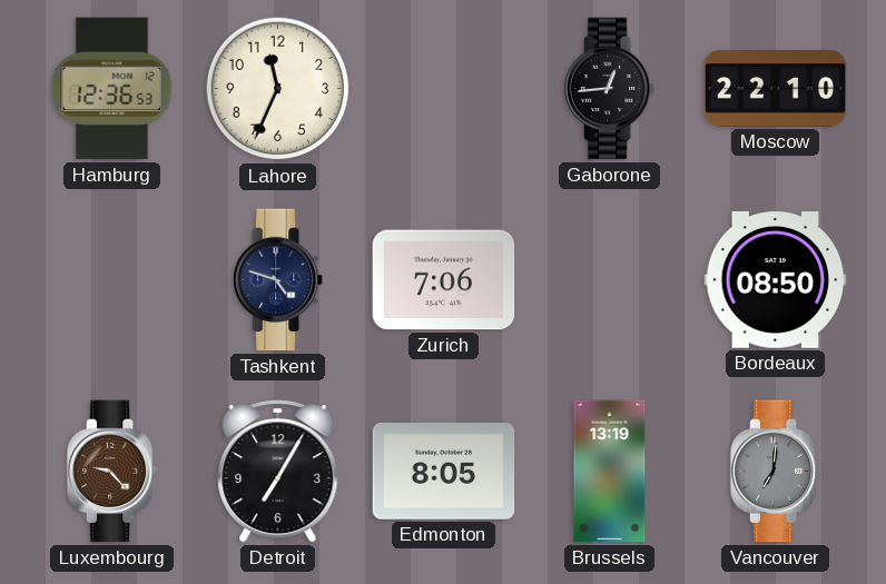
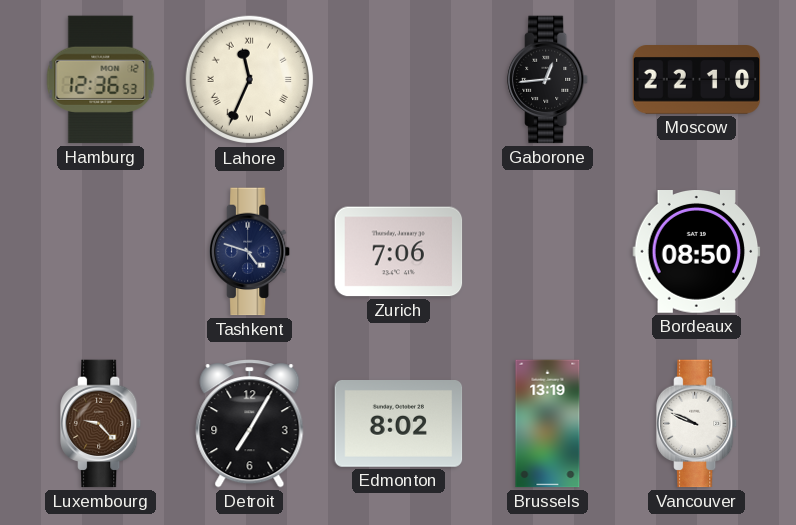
Lahore numerals: Arabic -> Roman
Edmonton: 8:05 -> 8:02
Vancouver: 7:01 -> 9:49
Vancouver dial: grey -> white
